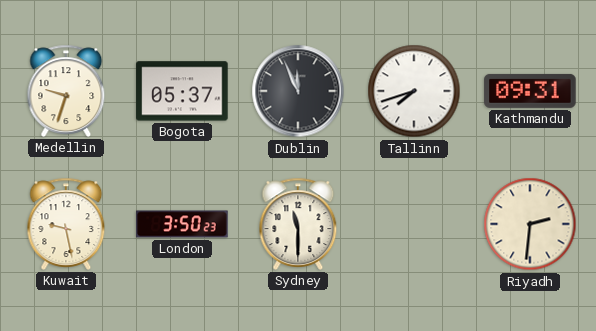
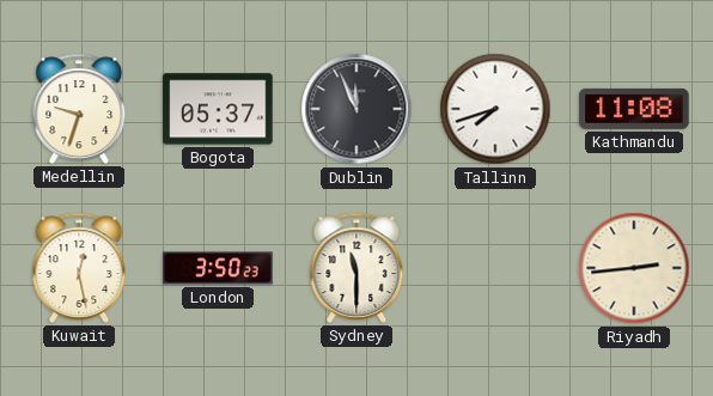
Kathmandu: 09:31 -> 11:08
Kuwait: 9:28 -> 12:28
Riyadh: 2:31 -> 2:44
